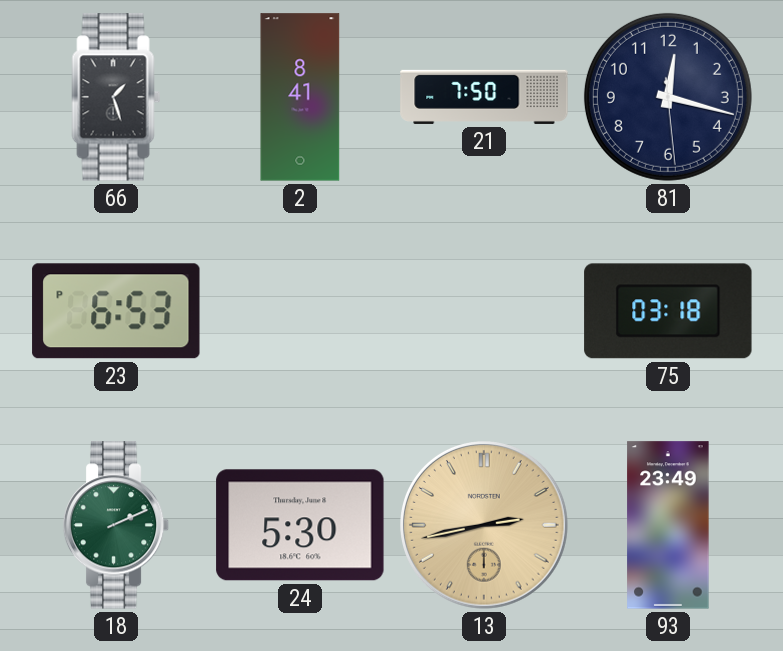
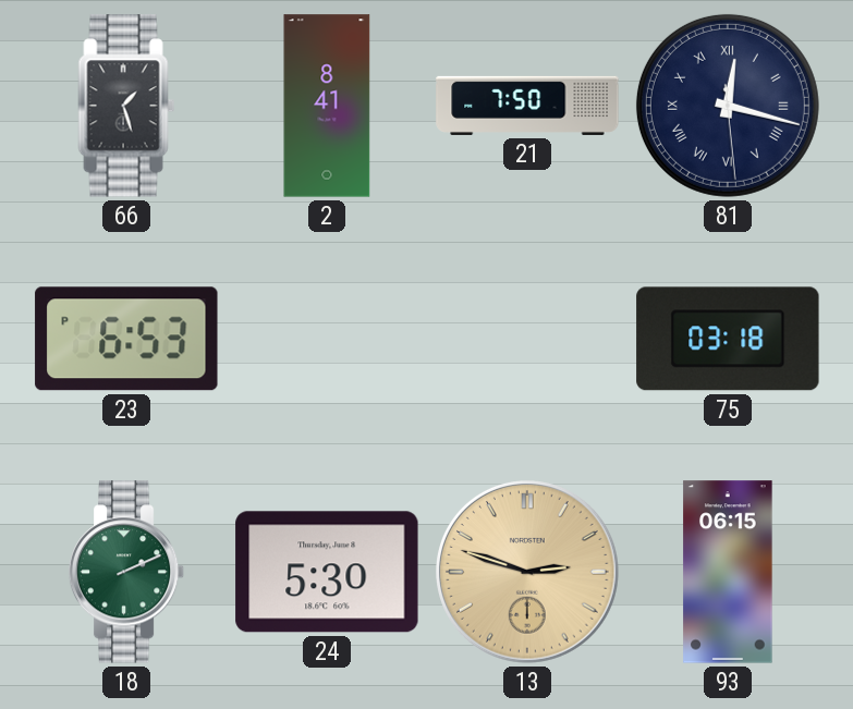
81 numerals: Arabic -> Roman
13: 2:43 -> 2:48
93: 23:49 -> 06:15
